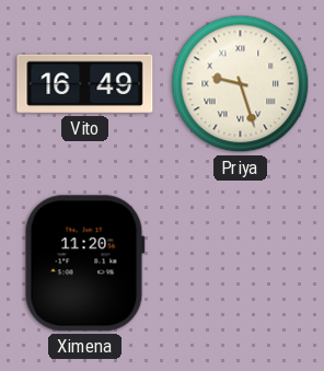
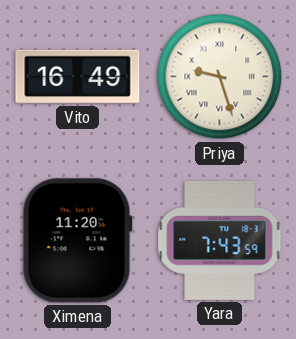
Yara: none -> 7:43
